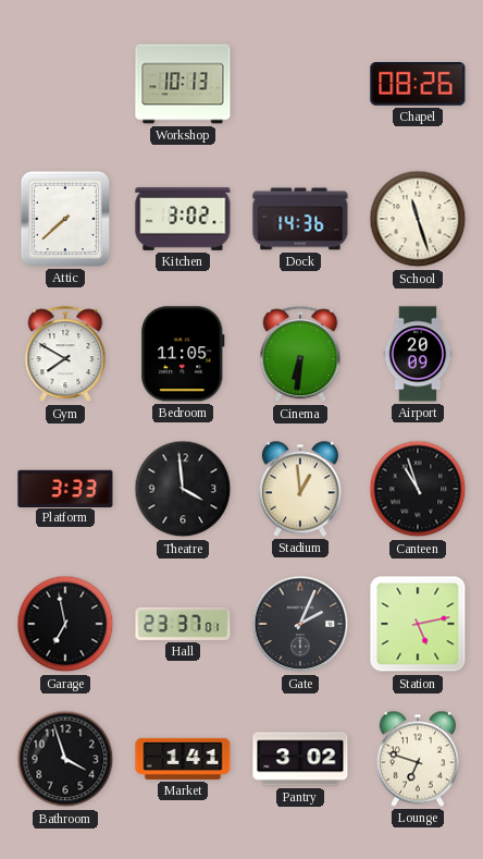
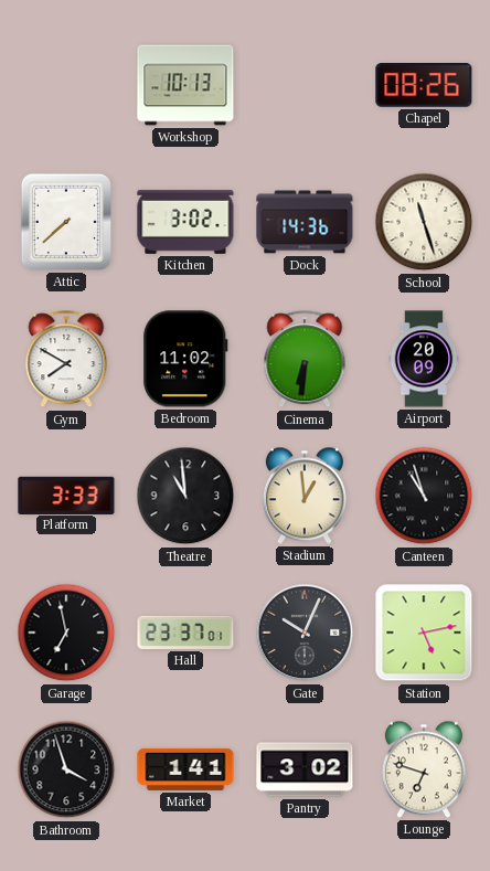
Bedroom: 11:05 -> 11:02
Theatre: 3:59 -> 10:59
Gate: 2:04 -> 10:04
